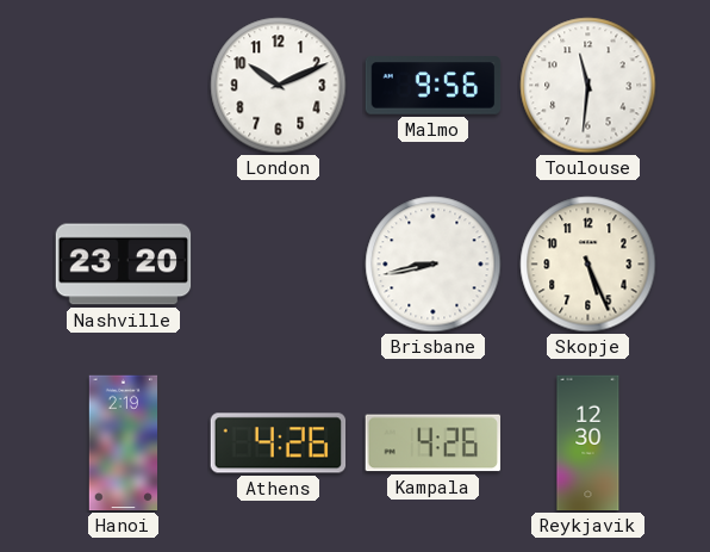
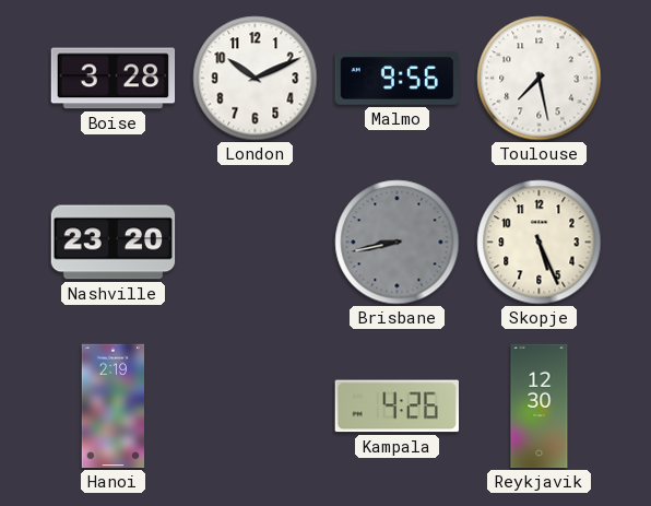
Boise: none -> 3:28
Toulouse: 11:31 -> 7:28
Brisbane dial: white -> grey
Athens: 4:26 -> none
